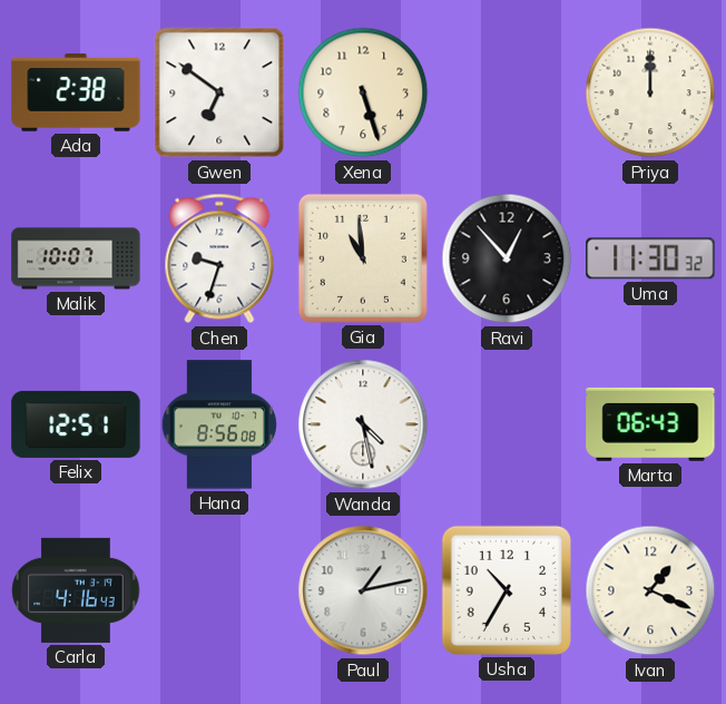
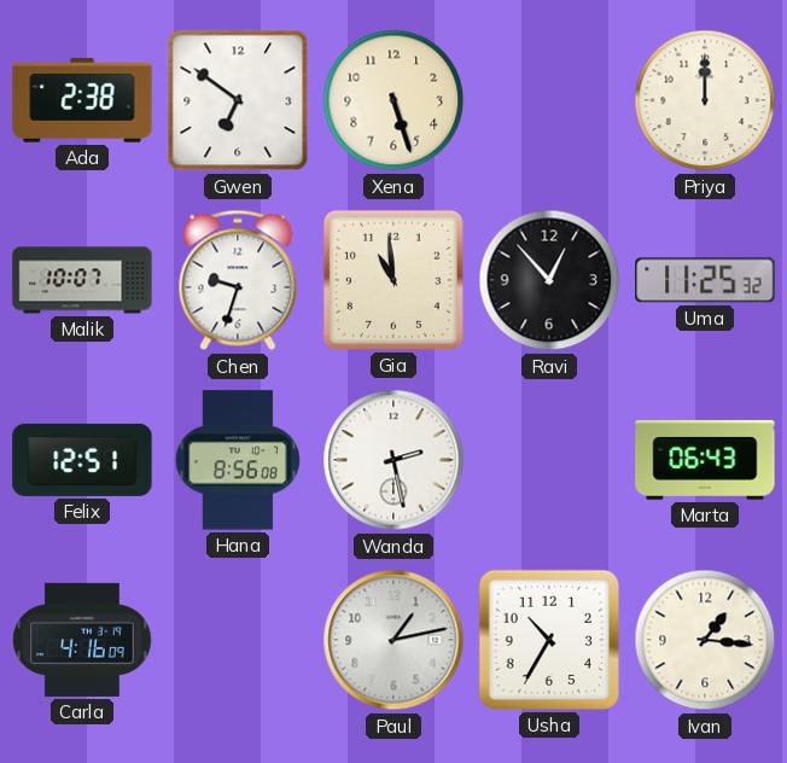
Uma: 11:30 -> 11:25
Wanda: 4:28 -> 2:28
Carla: 4:16:43 -> 4:16:09
Ivan: 1:19 -> 1:16
